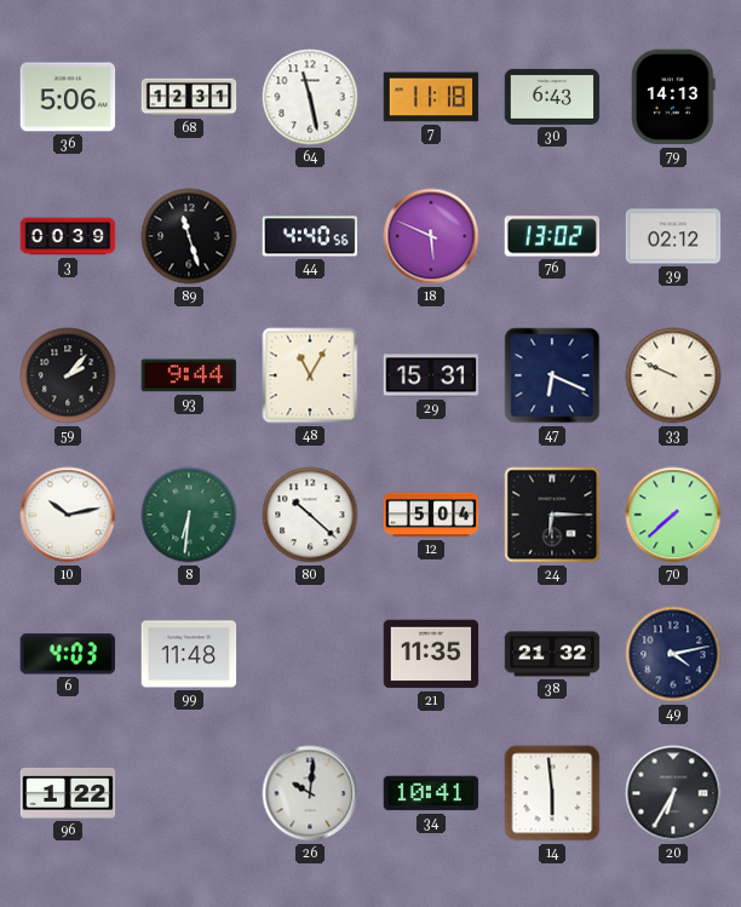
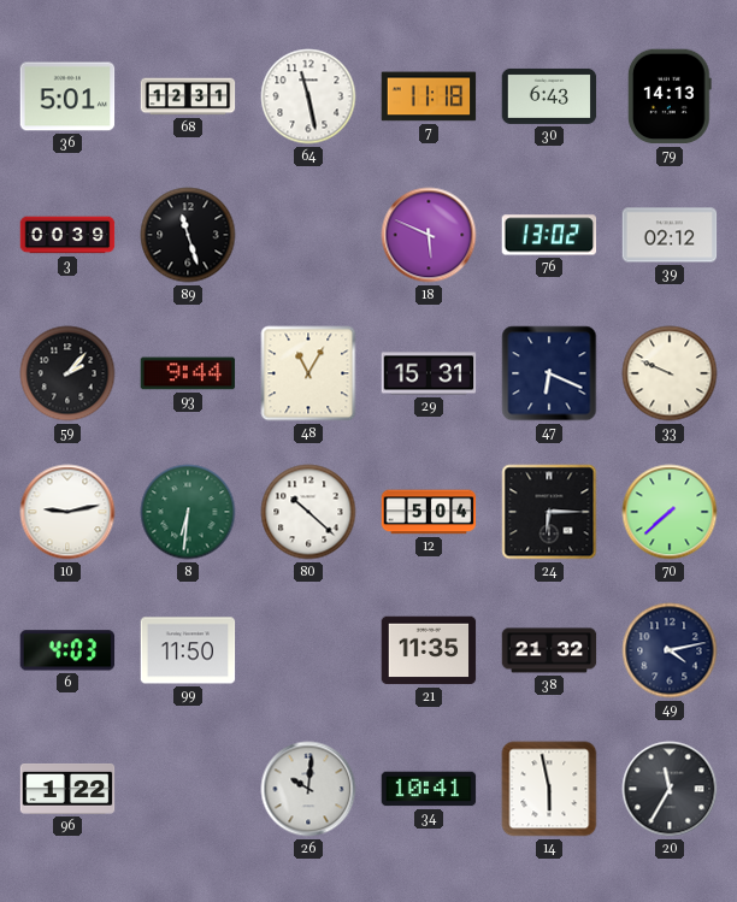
36: 5:06 -> 5:01
44: 4:40 -> none
10: 10:13 -> 9:13
99: 11:48 -> 11:50
14: 5:59 -> 5:58
20: 6:35 -> 11:35
